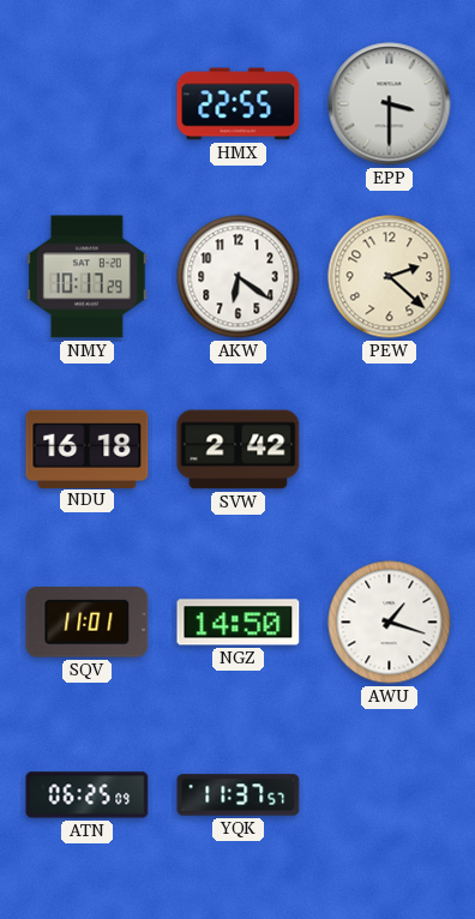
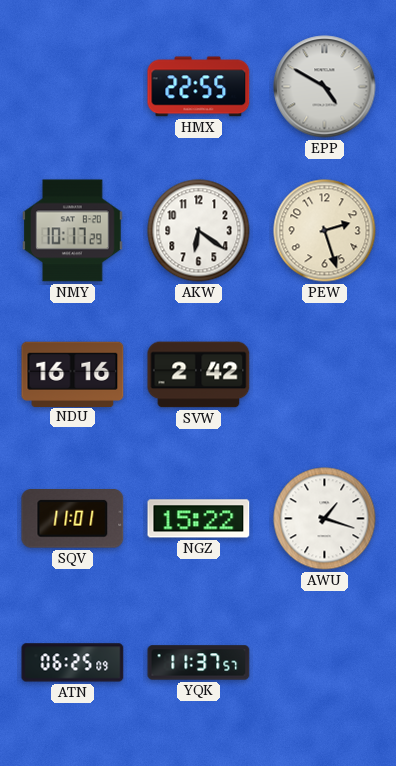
EPP: 3:30 -> 4:50
PEW: 2:22 -> 2:27
NDU: 16:18 -> 16:16
NGZ: 14:50 -> 15:22
